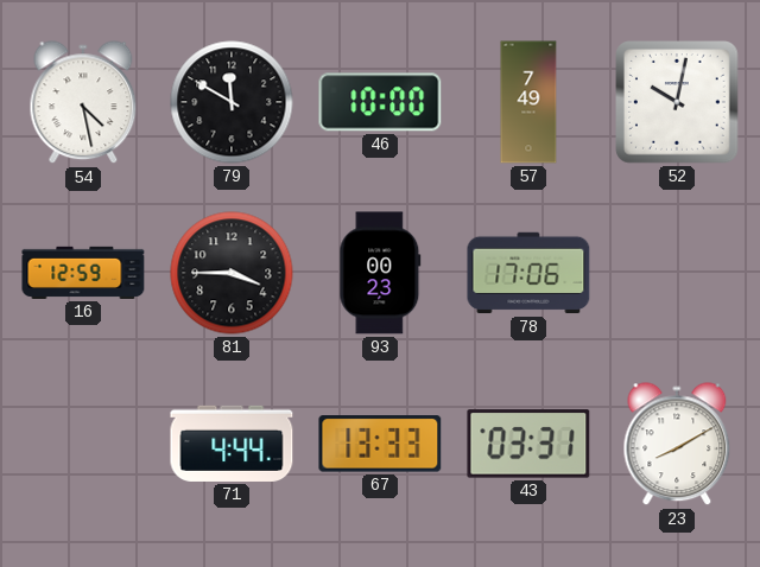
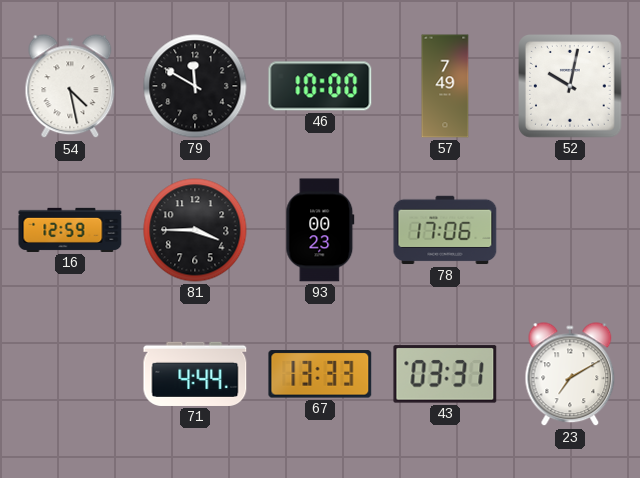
23: 8:10 -> 7:10
